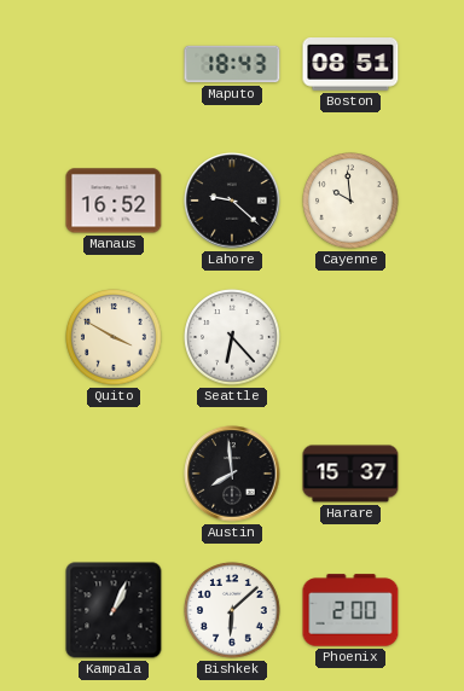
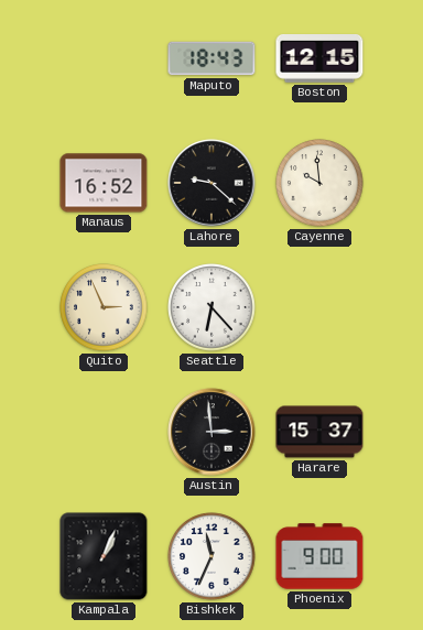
Boston: 08:51 -> 12:15
Quito: 3:50 -> 2:56
Austin: 7:59 -> 2:59
Bishkek: 6:08 -> 11:34
Phoenix: 2:00 -> 9:00
